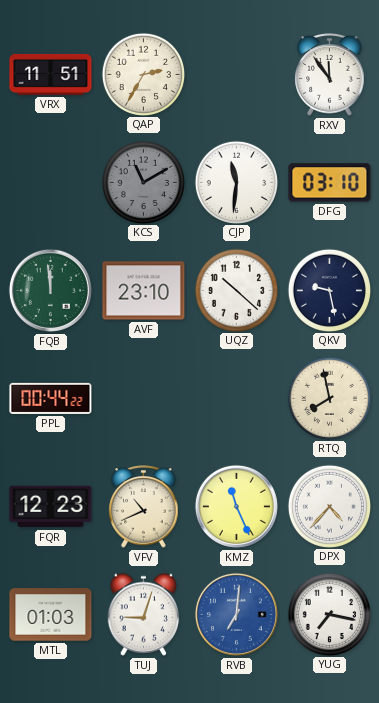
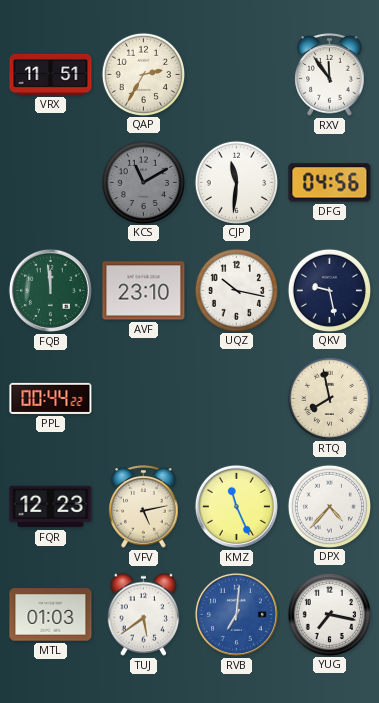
DFG: 03:10 -> 04:56
UQZ: 10:22 -> 10:17
VFV: 10:41 -> 5:13
TUJ: 9:03 -> 5:39
